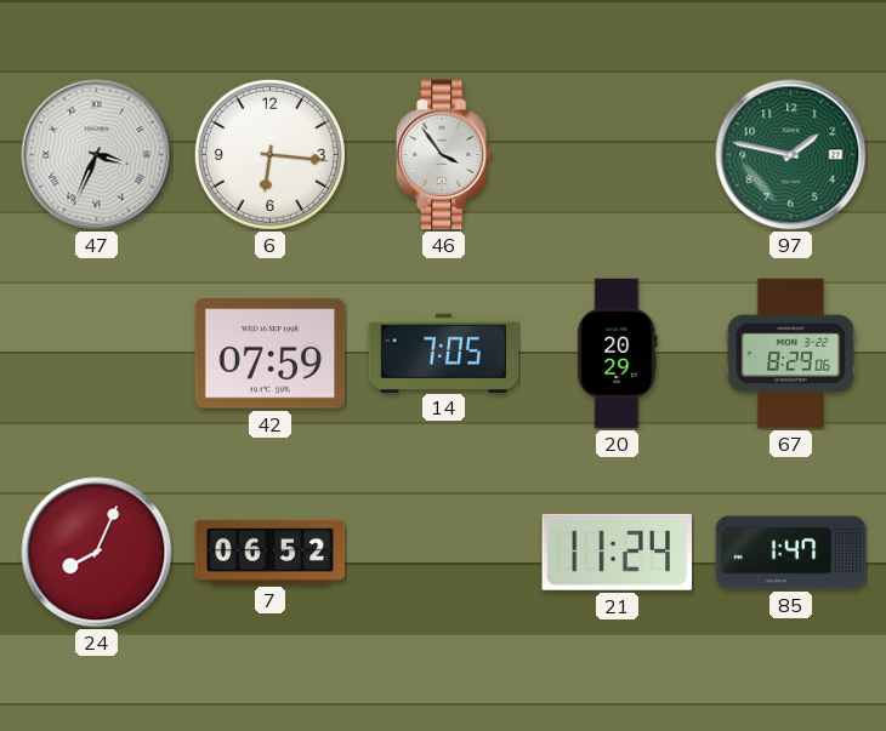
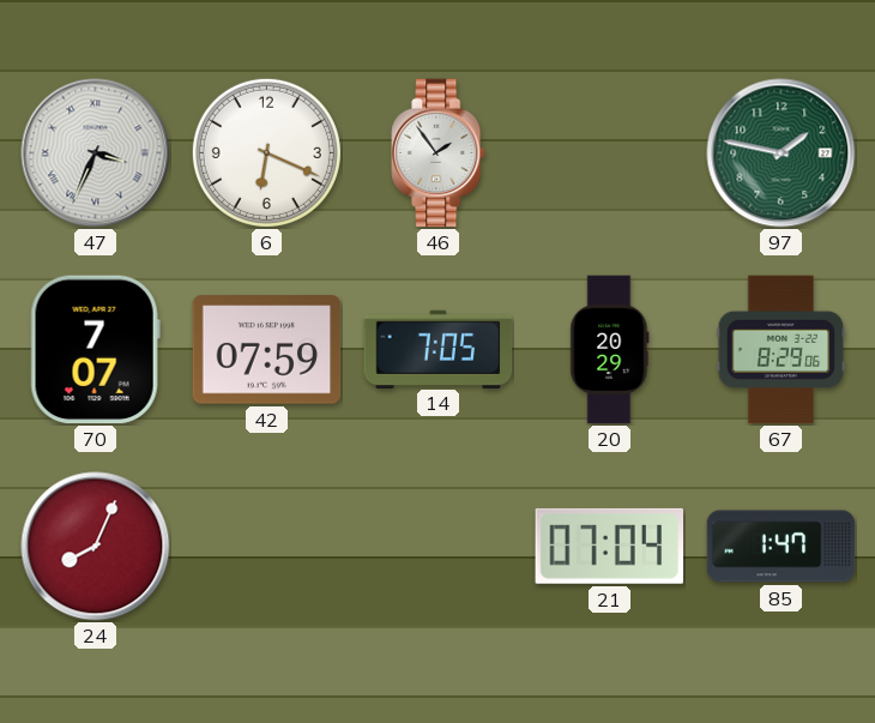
6: 6:16 -> 6:19
46: 3:54 -> 1:54
70: none -> 7:07
7: 06:52 -> none
21: 11:24 -> 07:04
